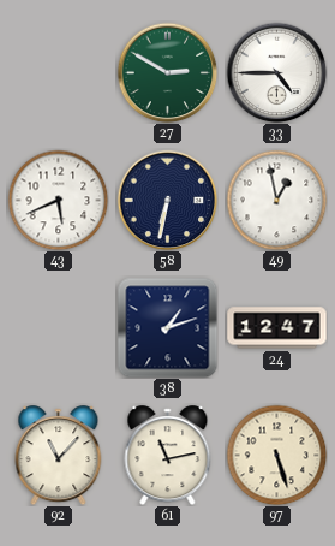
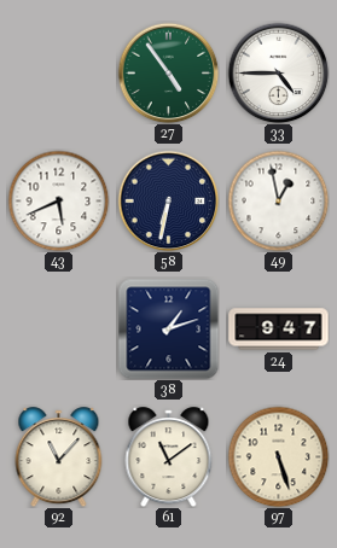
27: 2:50 -> 4:54
24: 12:47 -> 9:47
61: 11:13 -> 11:09
